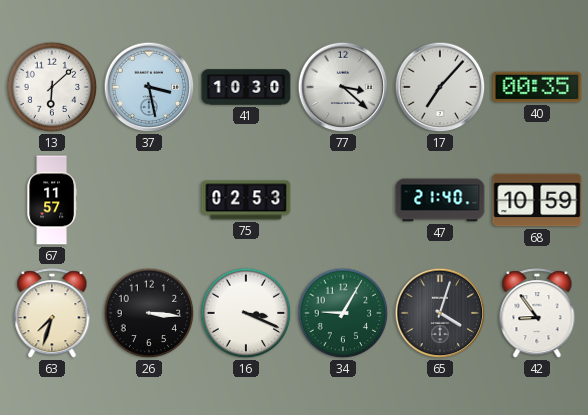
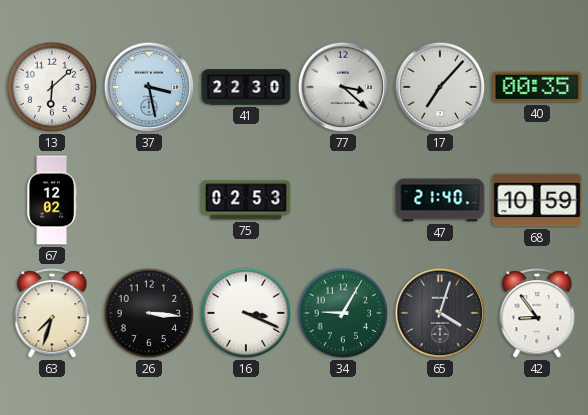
41: 10:30 -> 22:30
67: 11:57 -> 12:02
